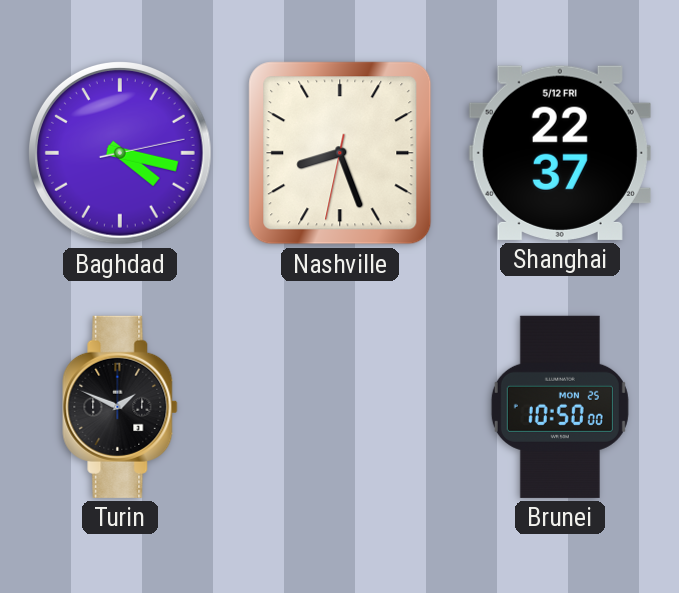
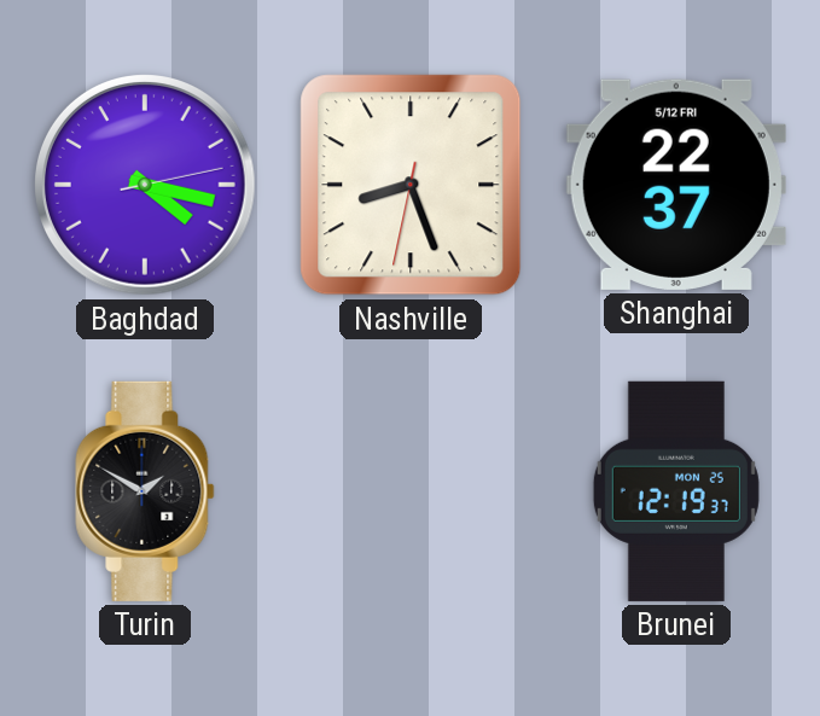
Turin: 1:49 -> 1:50
Brunei: 10:50 -> 12:19
